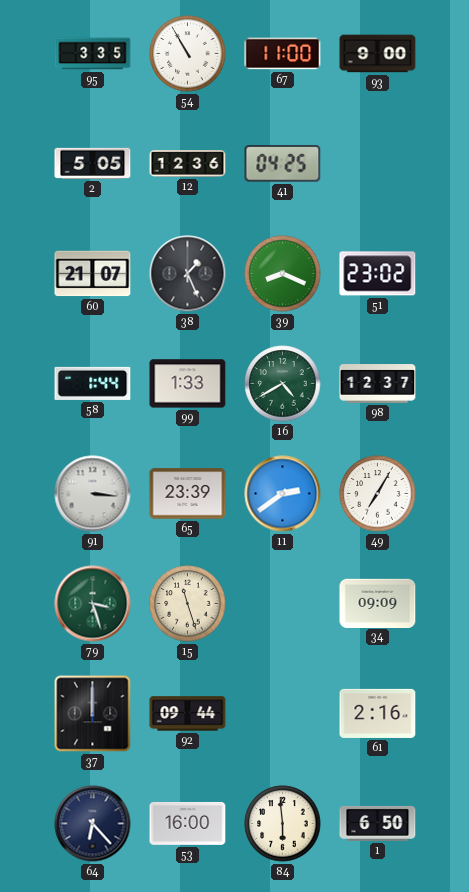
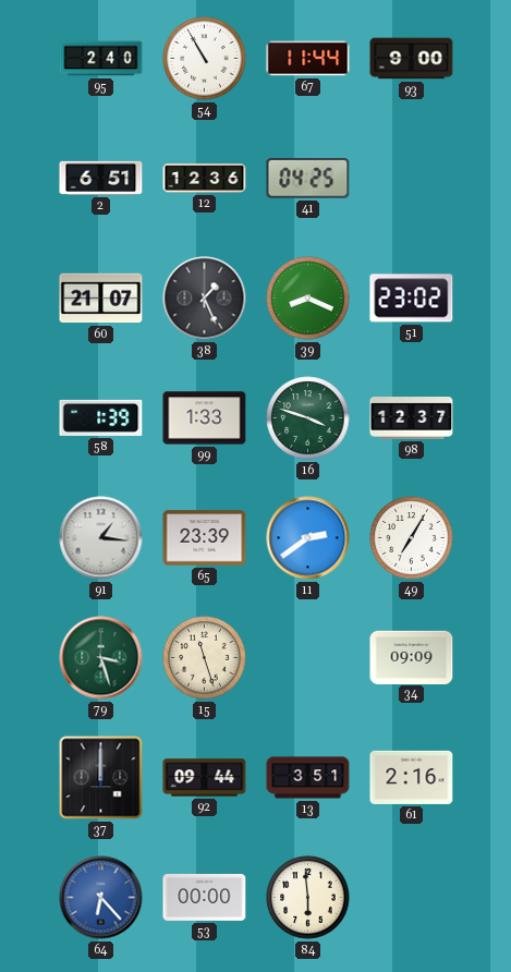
95: 3:35 -> 2:40
67: 11:00 -> 11:44
2: 5:05 -> 6:51
58: 1:44 -> 1:39
16: 4:40 -> 3:48
91: 3:16 -> 1:16
13: none -> 3:51
64 dial: navy -> blue
53: 16:00 -> 00:00
1: 6:50 -> none
